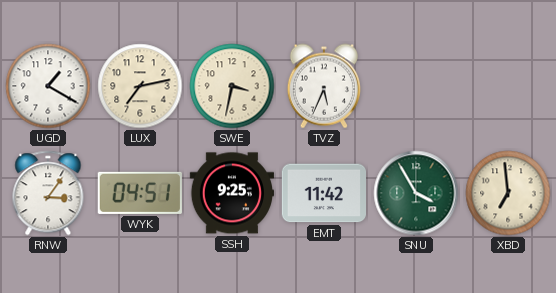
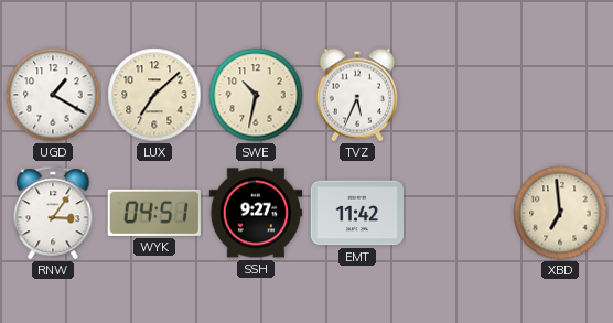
LUX: 7:13 -> 7:08
SWE: 3:32 -> 10:32
SSH: 9:25 -> 9:27
SNU: 3:55 -> none
